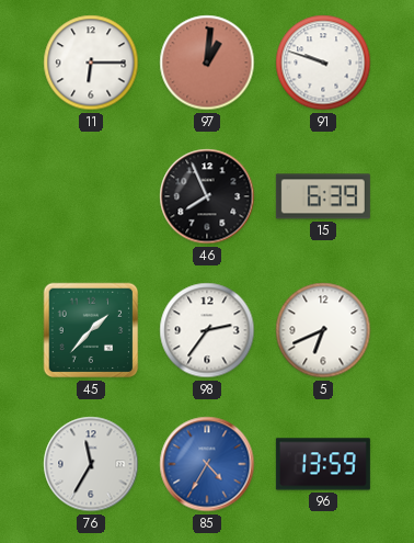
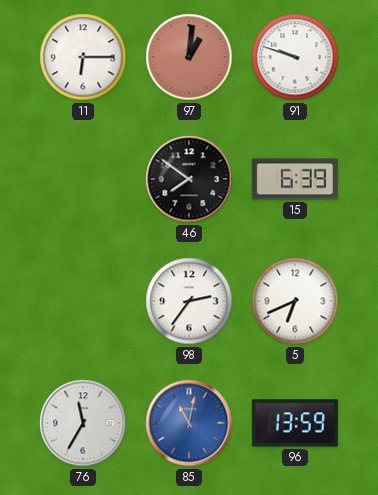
46: 7:56 -> 7:51
45: 1:37 -> none
85: 4:35 -> 11:02
